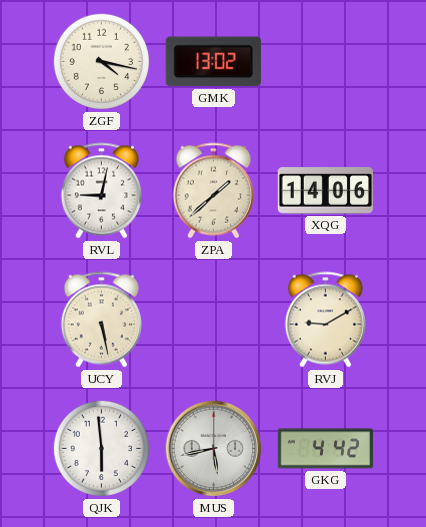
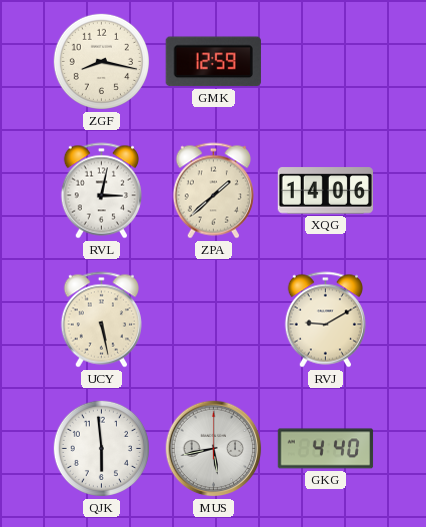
ZGF: 4:17 -> 8:17
GMK: 13:02 -> 12:59
RVL: 9:02 -> 3:02
GKG: 4:42 -> 4:40
